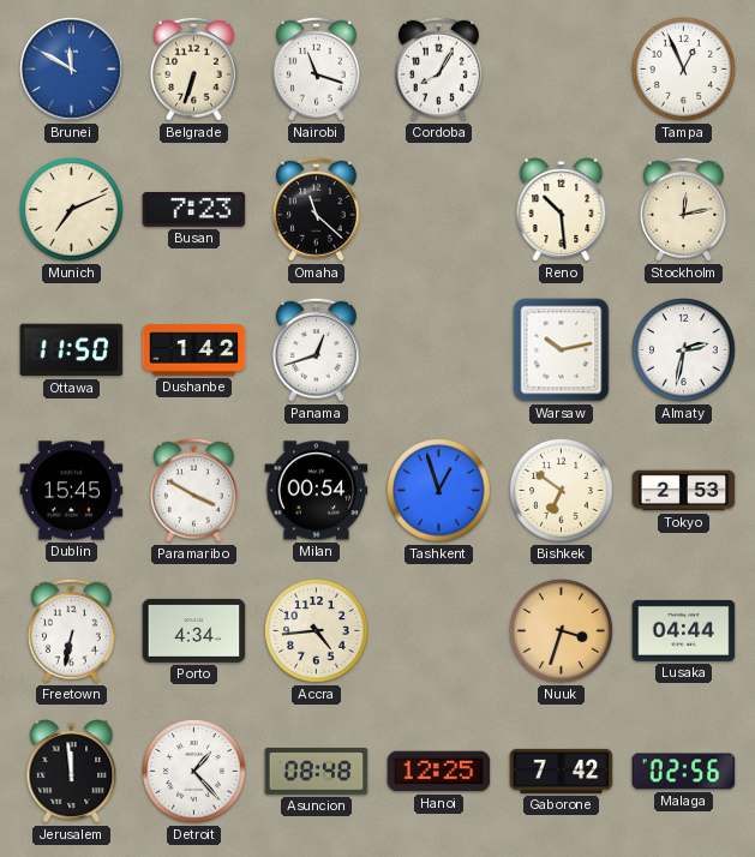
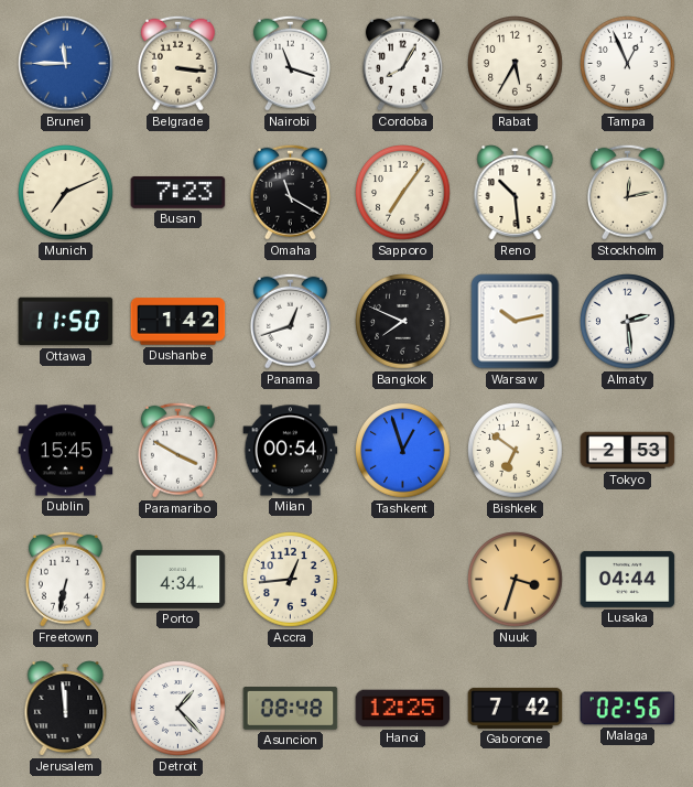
Brunei: 11:50 -> 11:45
Belgrade: 6:33 -> 3:16
Rabat: none -> 5:35
Omaha: 11:22 -> 11:20
Sapporo: none -> 7:06
Bangkok: none -> 7:49
Almaty: 2:32 -> 2:29
Accra: 4:44 -> 12:44
